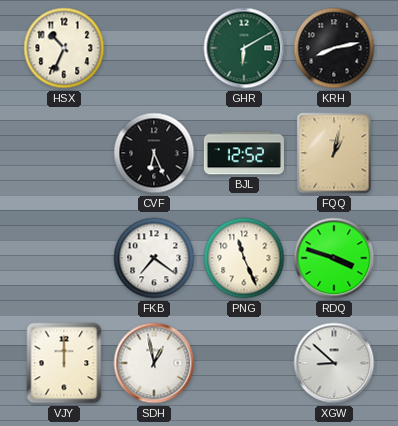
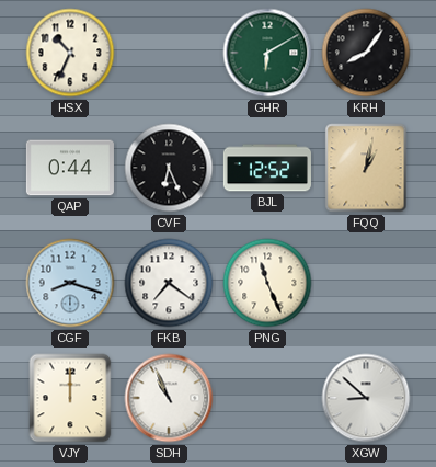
KRH: 8:13 -> 8:06
QAP: none -> 0:44
CGF: none -> 8:18
RDQ: 3:48 -> none
SDH: 12:58 -> 10:56
